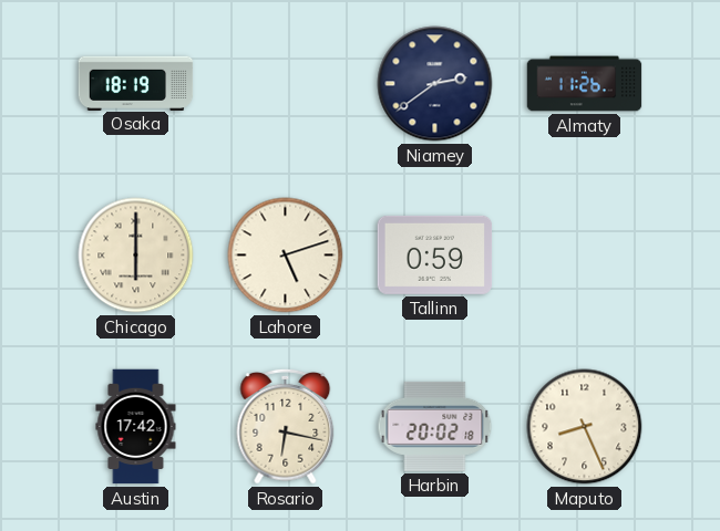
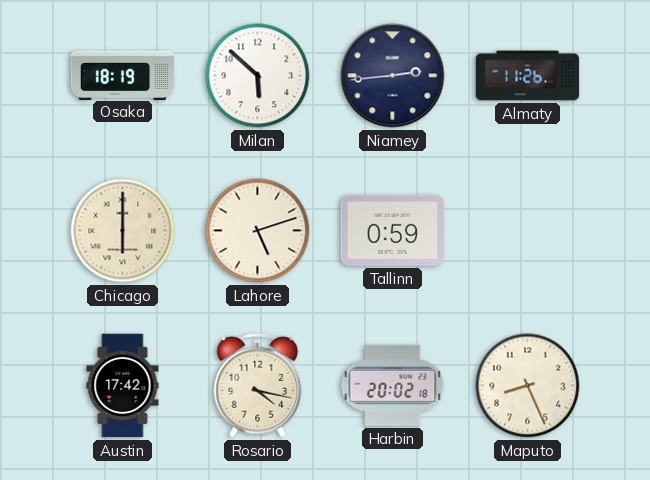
Milan: none -> 5:52
Niamey: 2:39 -> 2:44
Rosario: 6:17 -> 4:17
